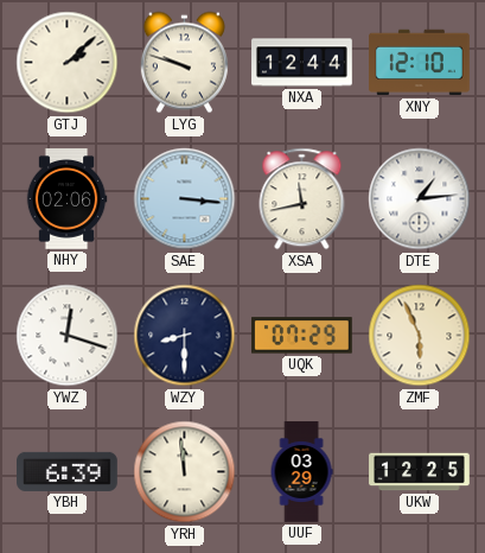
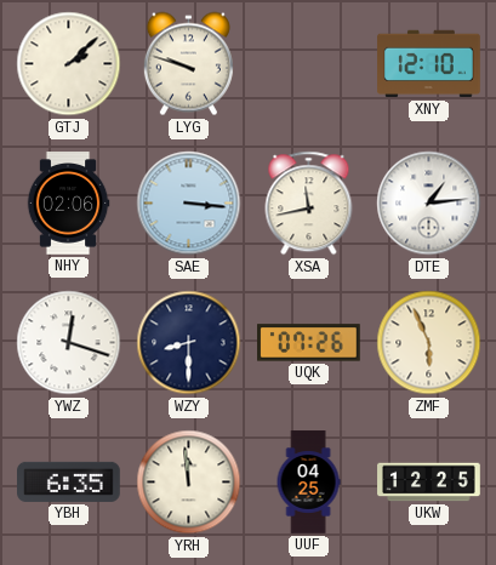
NXA: 12:44 -> none
UQK: 07:29 -> 07:26
YBH: 6:39 -> 6:35
UUF: 03:29 -> 04:25
